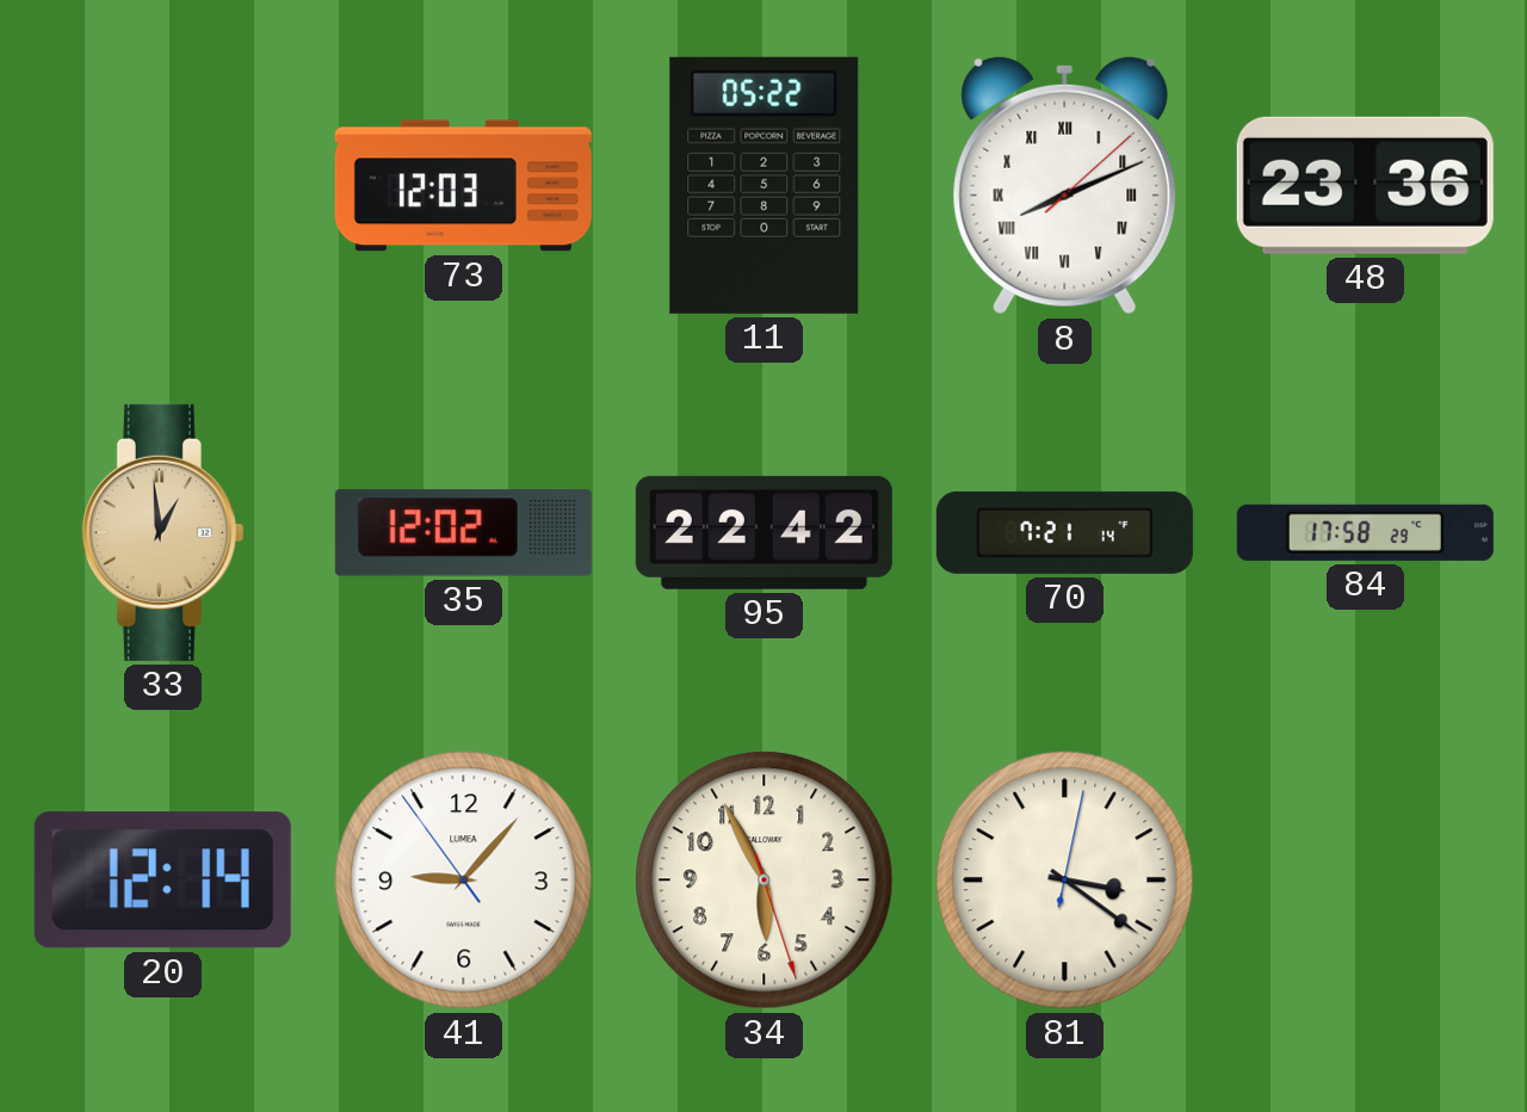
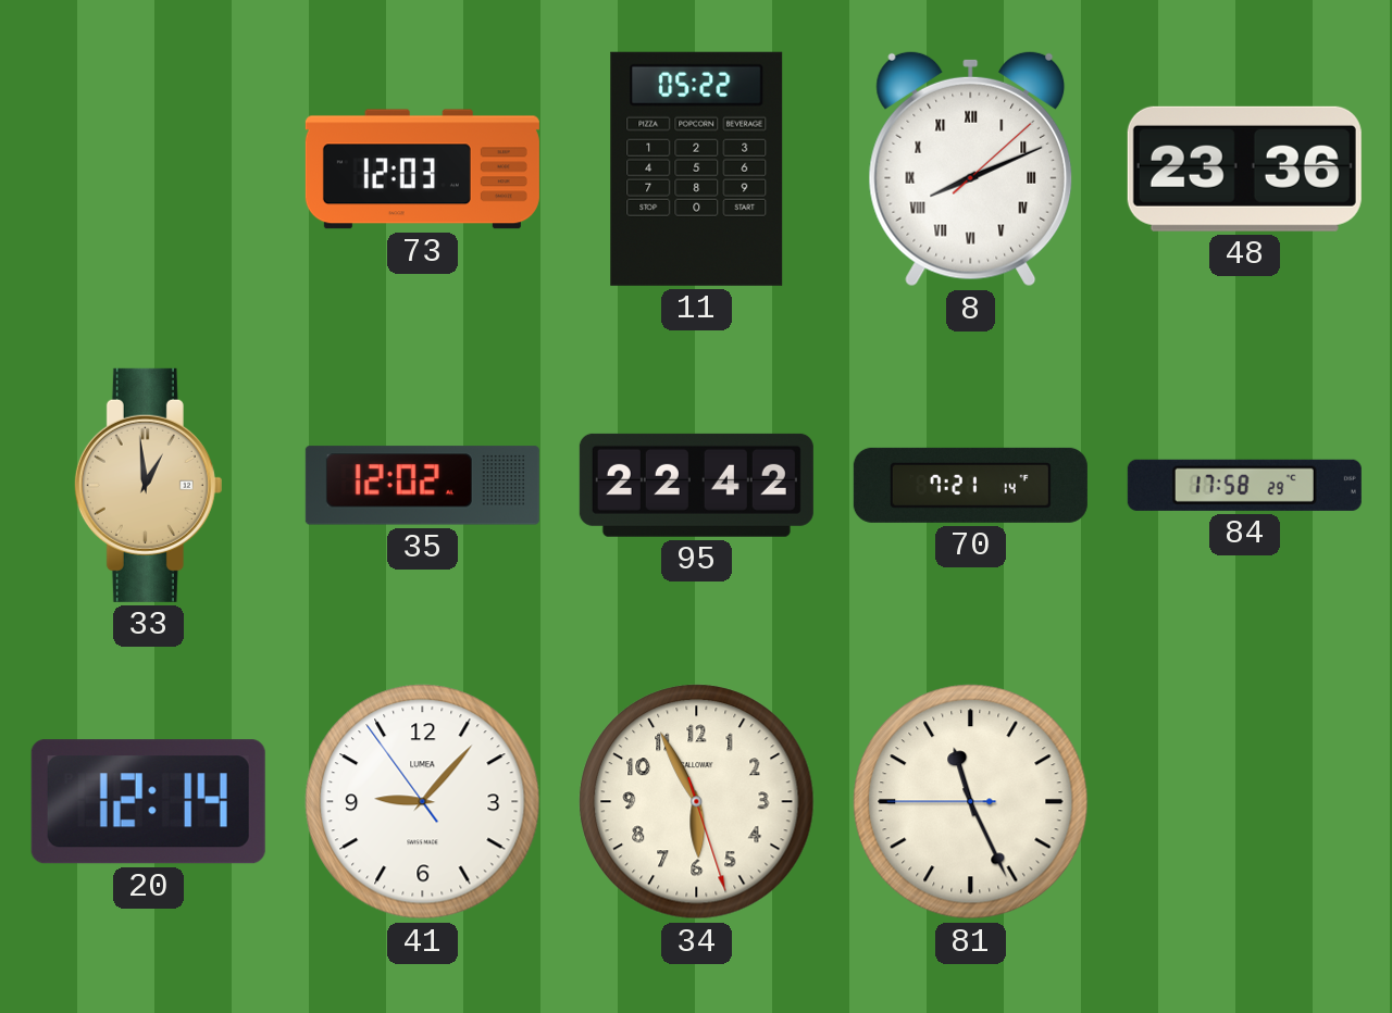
81: 3:21 -> 11:25
